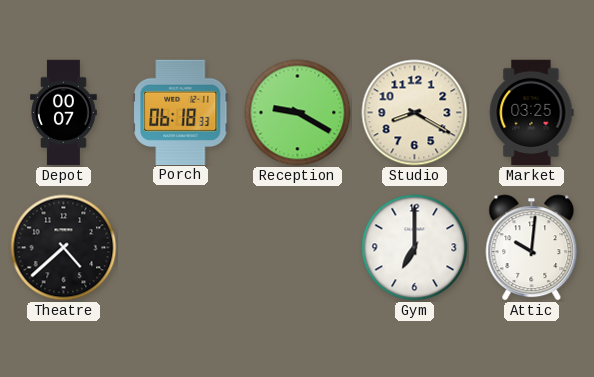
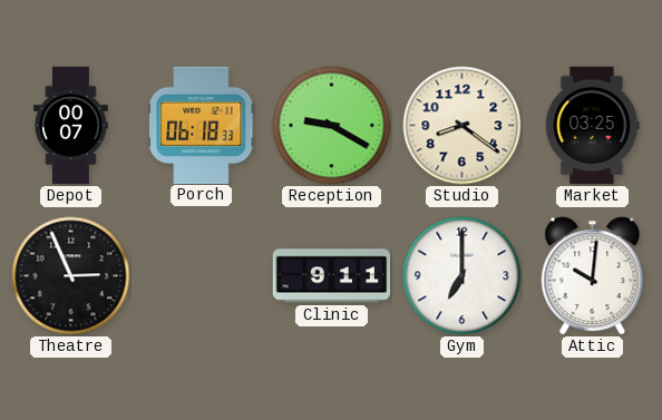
Studio: 8:20 -> 8:21
Theatre: 4:38 -> 2:56
Clinic: none -> 9:11
